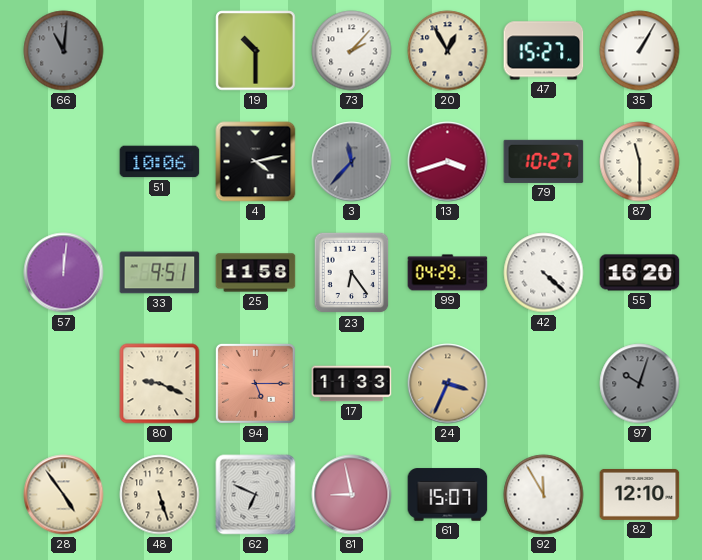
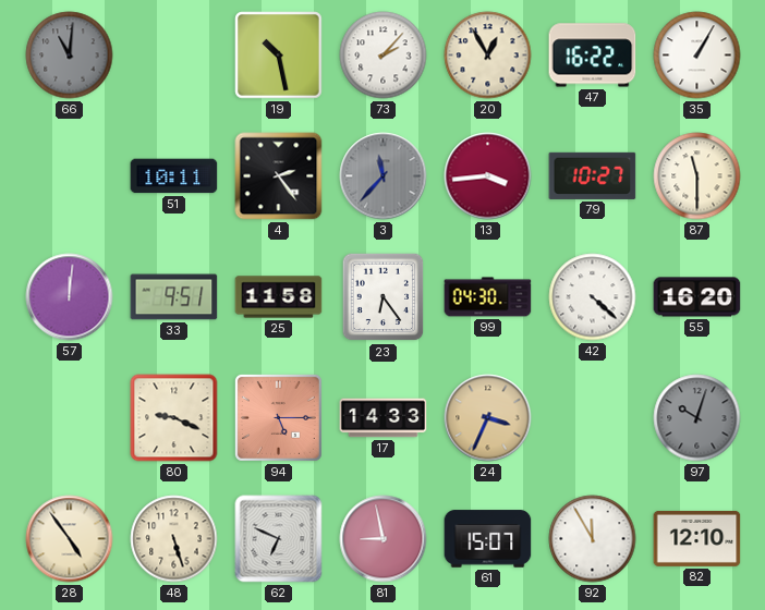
19: 10:30 -> 10:28
47: 15:27 -> 16:22
51: 10:06 -> 10:11
4: 4:13 -> 2:24
13: 3:42 -> 3:44
99: 04:29 -> 04:30
17: 11:33 -> 14:33
